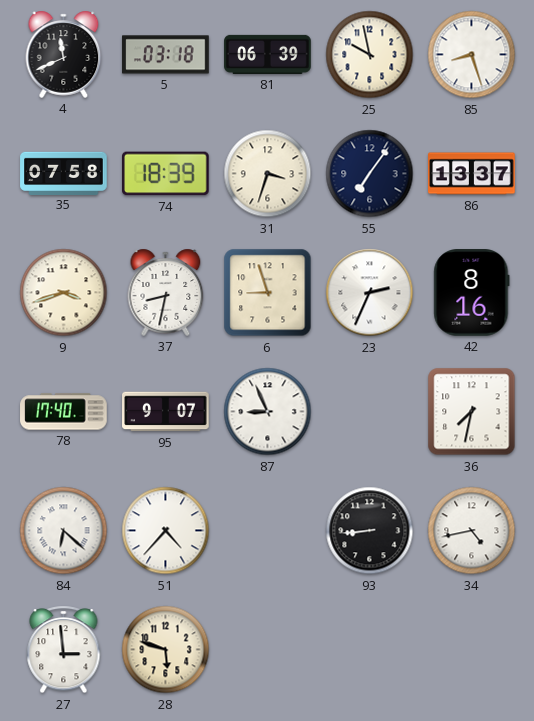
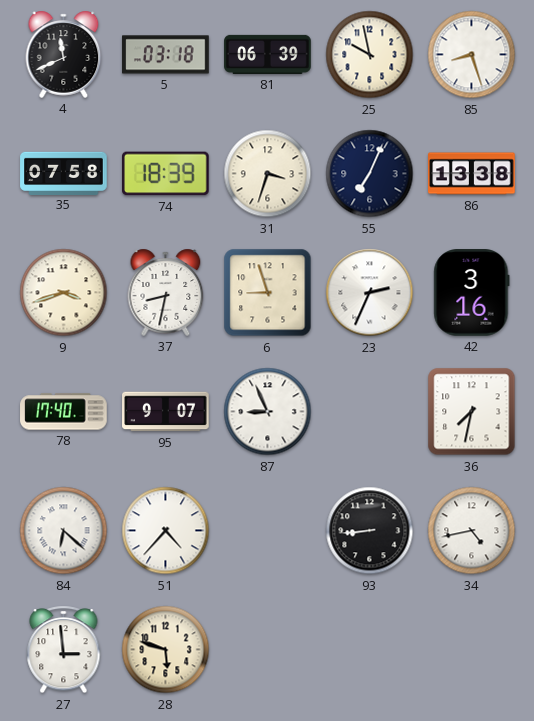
55: 7:06 -> 7:04
86: 13:37 -> 13:38
42: 8:16 -> 3:16
